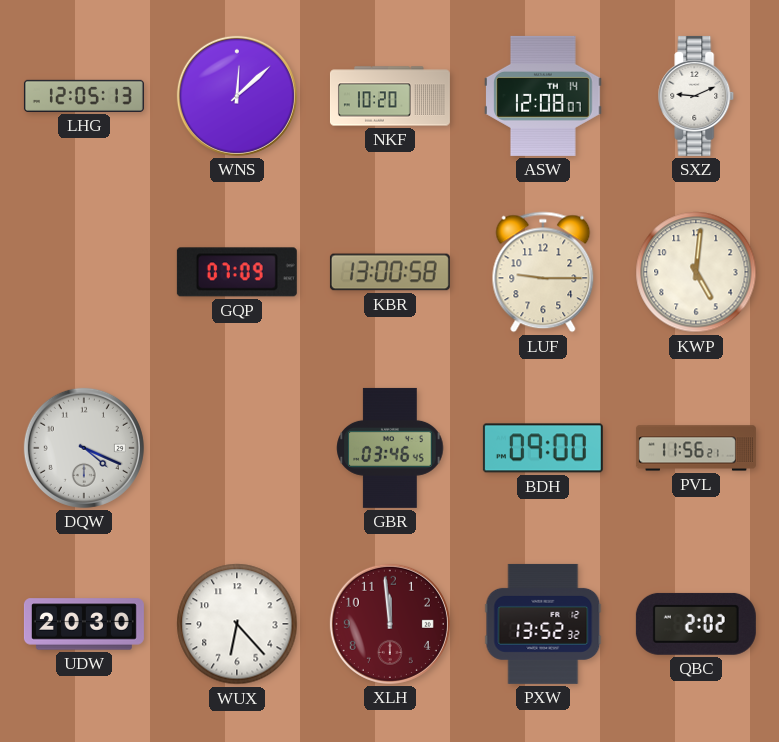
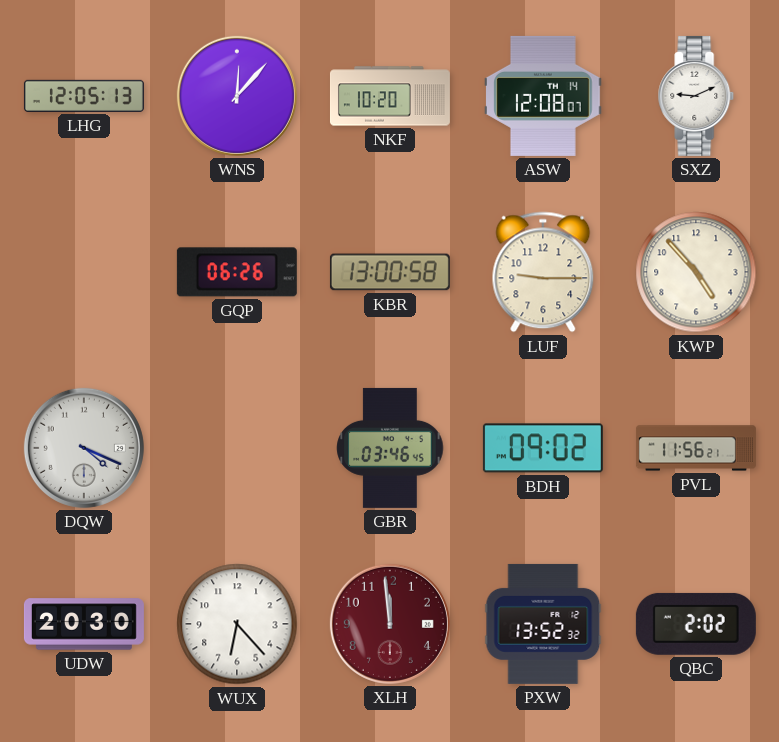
WNS: 12:08 -> 12:07
GQP: 07:09 -> 06:26
KWP: 5:01 -> 4:53
BDH: 09:00 -> 09:02
